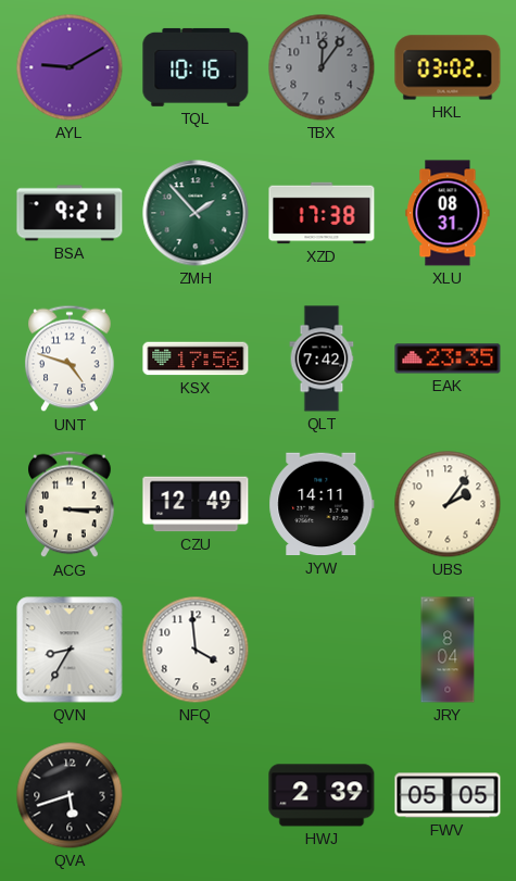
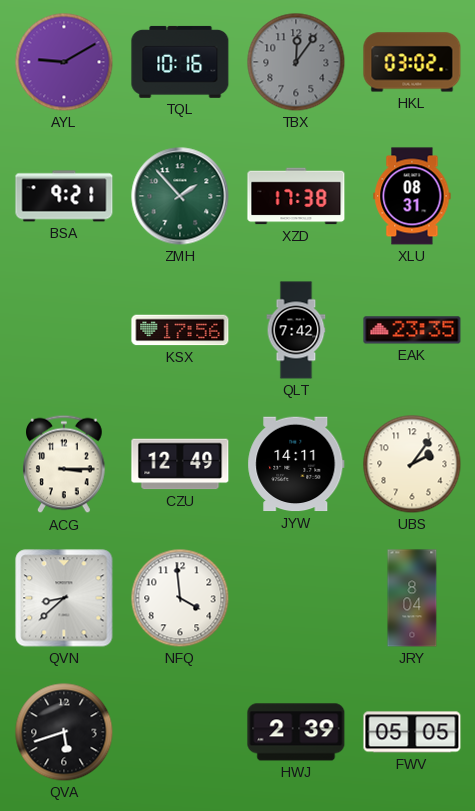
UNT: 4:48 -> none
QVN: 8:35 -> 8:38
